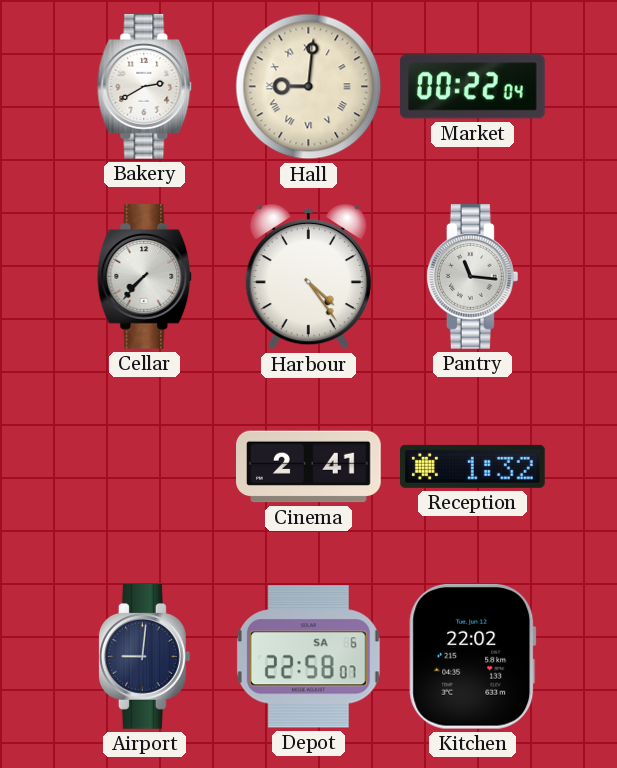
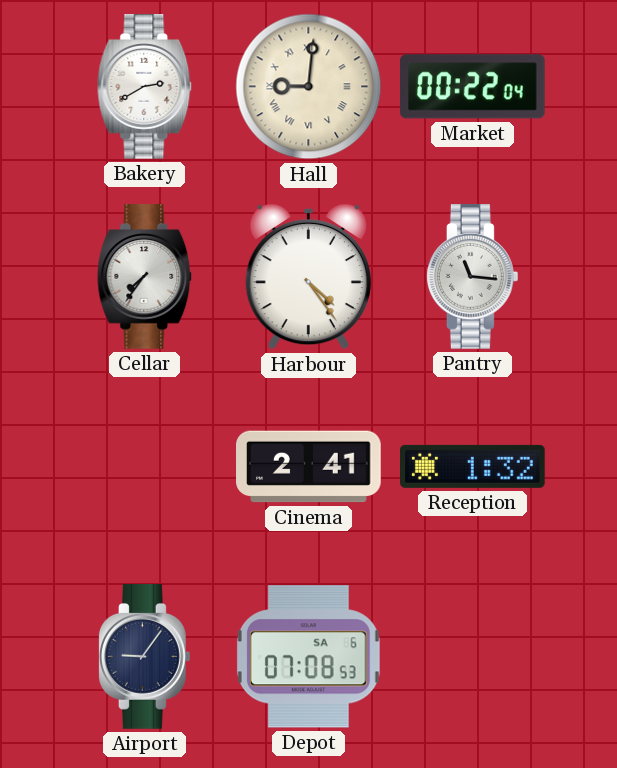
Cellar: 7:37 -> 7:36
Airport: 9:01 -> 9:06
Depot: 22:58 -> 07:08
Kitchen: 22:02 -> none
